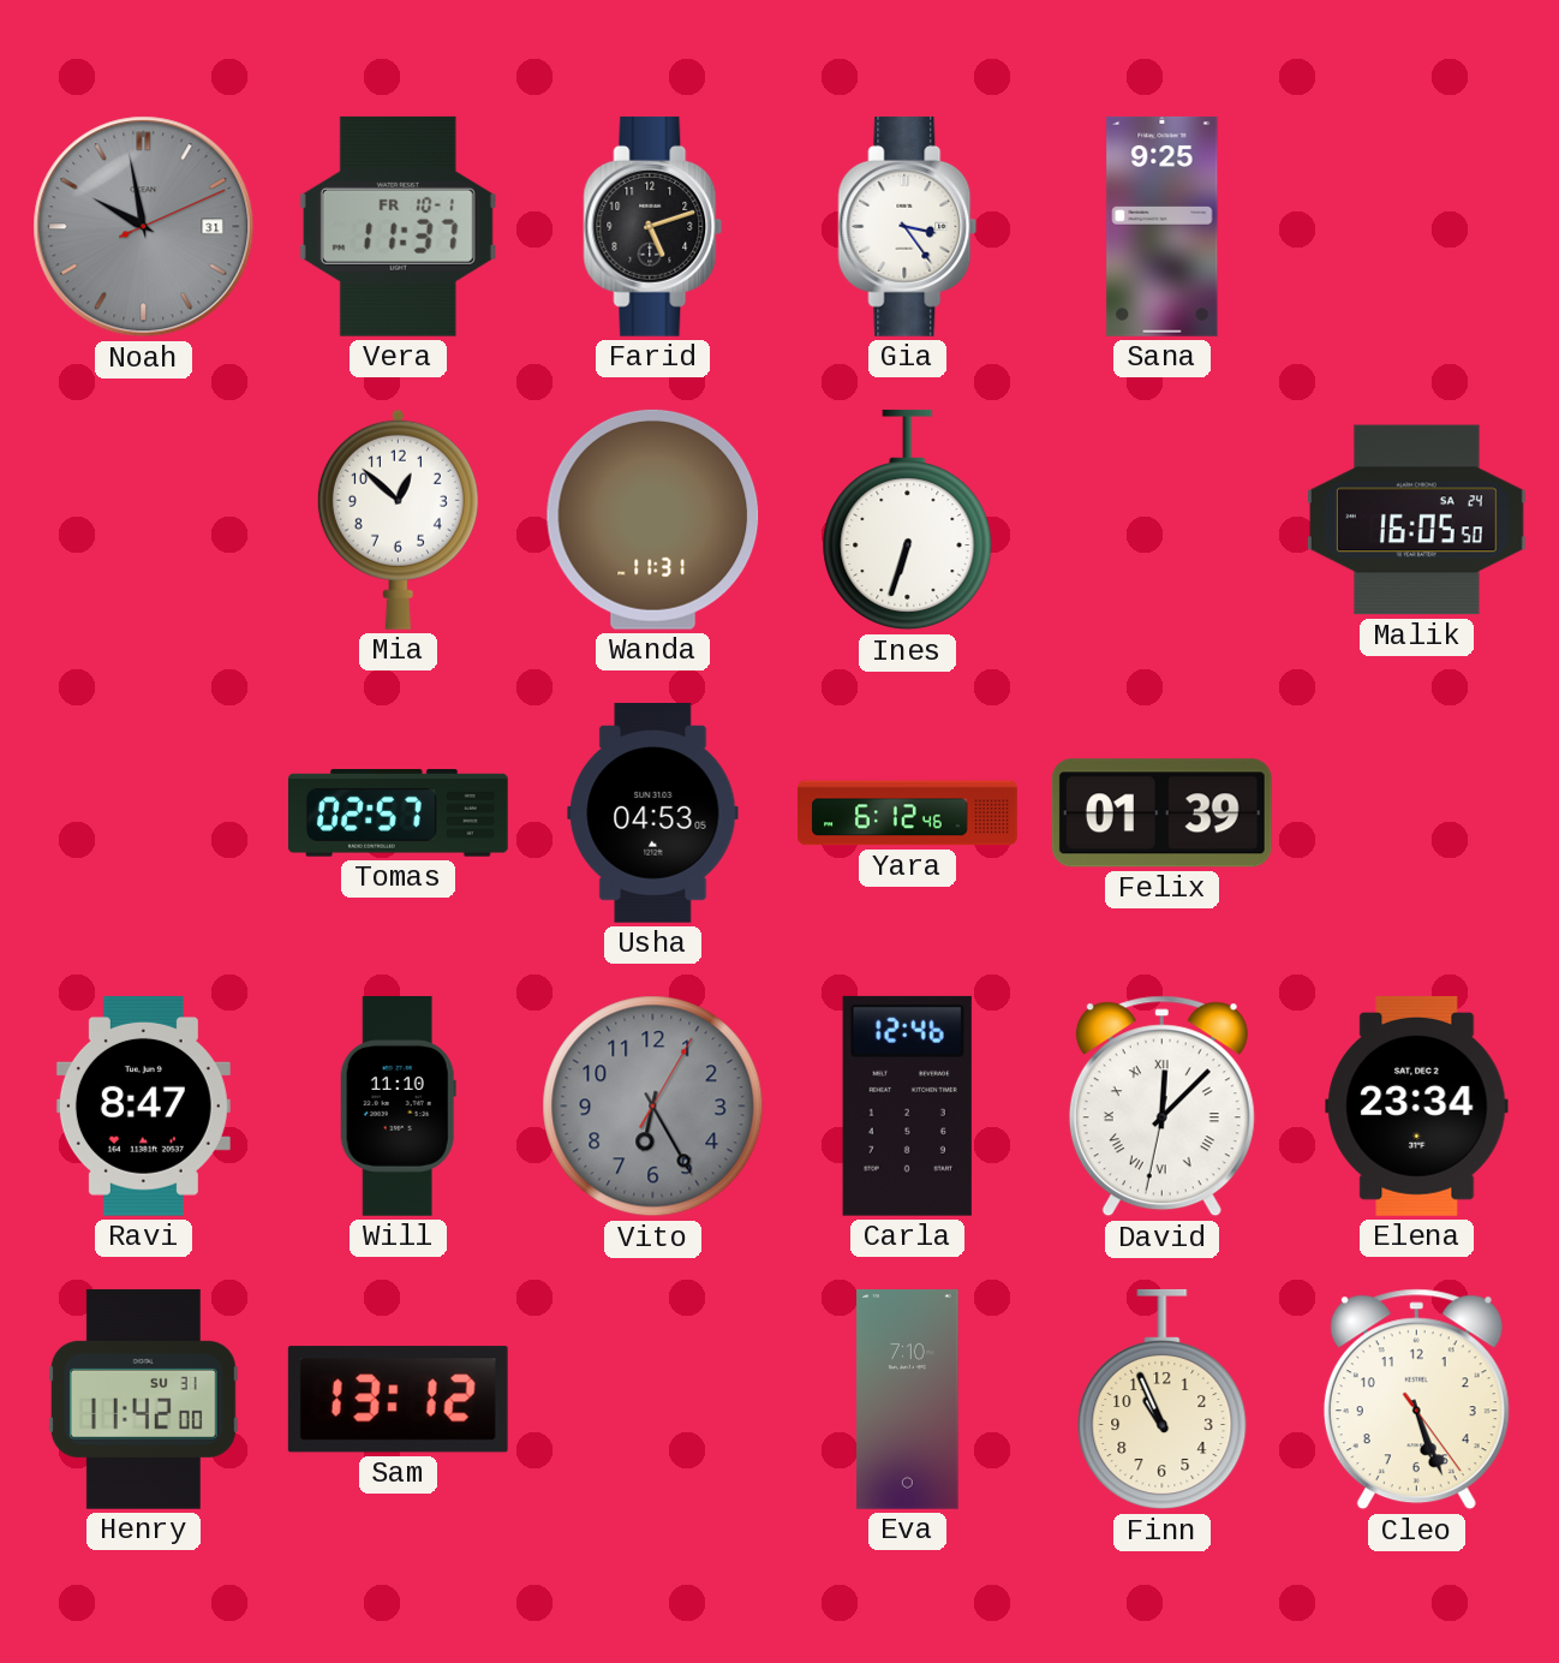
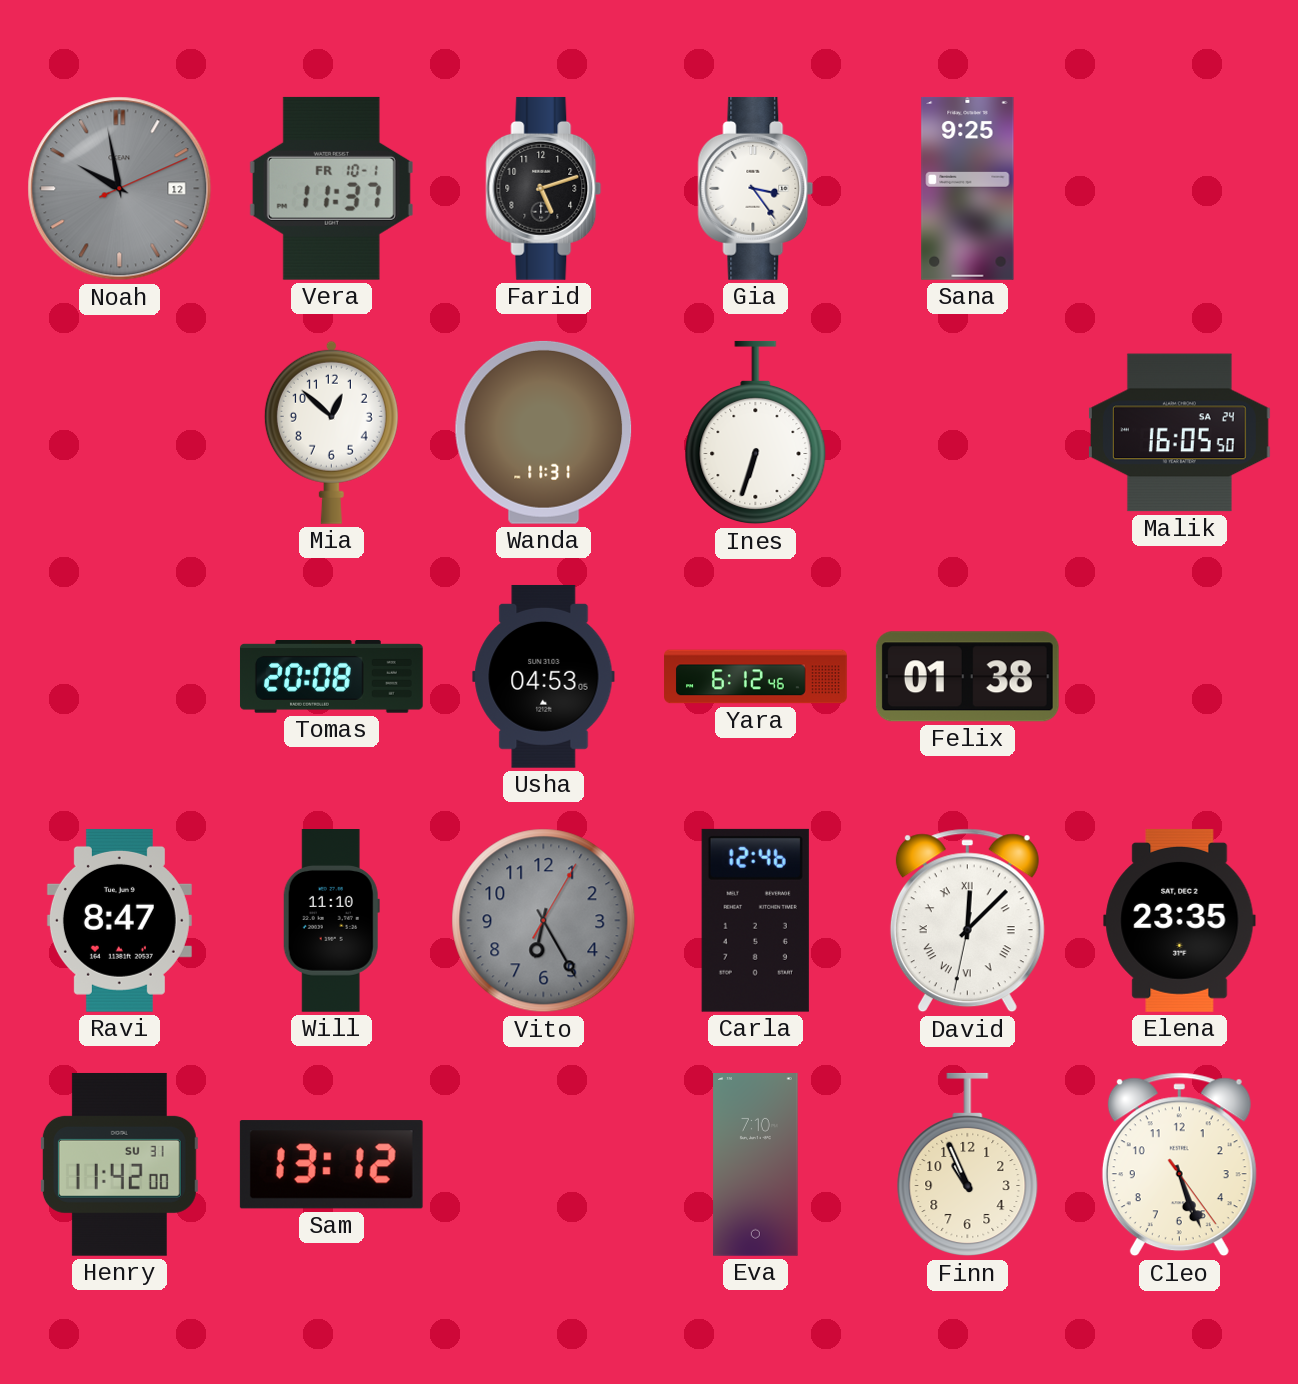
Noah date: 31 -> 12
Tomas: 02:57 -> 20:08
Felix: 01:39 -> 01:38
Elena: 23:34 -> 23:35
